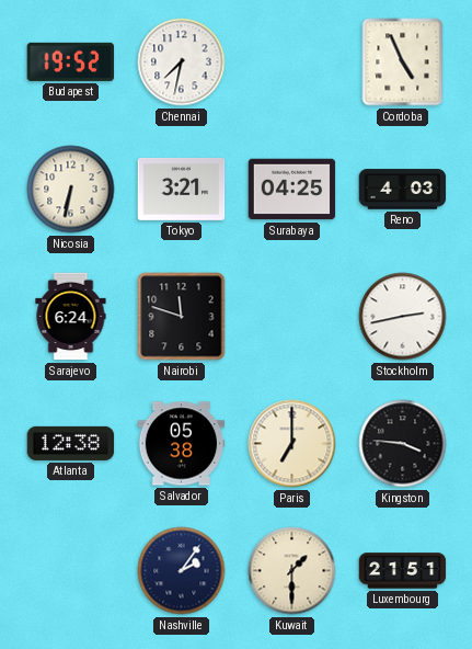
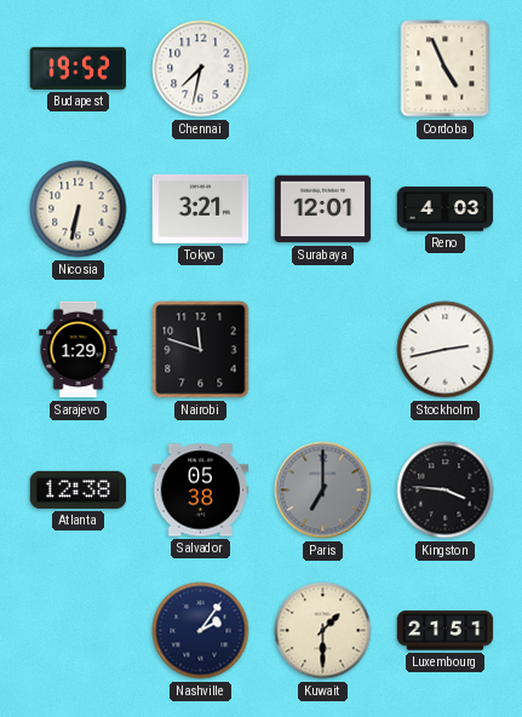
Surabaya: 04:25 -> 12:01
Sarajevo: 6:24 -> 1:29
Paris dial: cream -> grey
